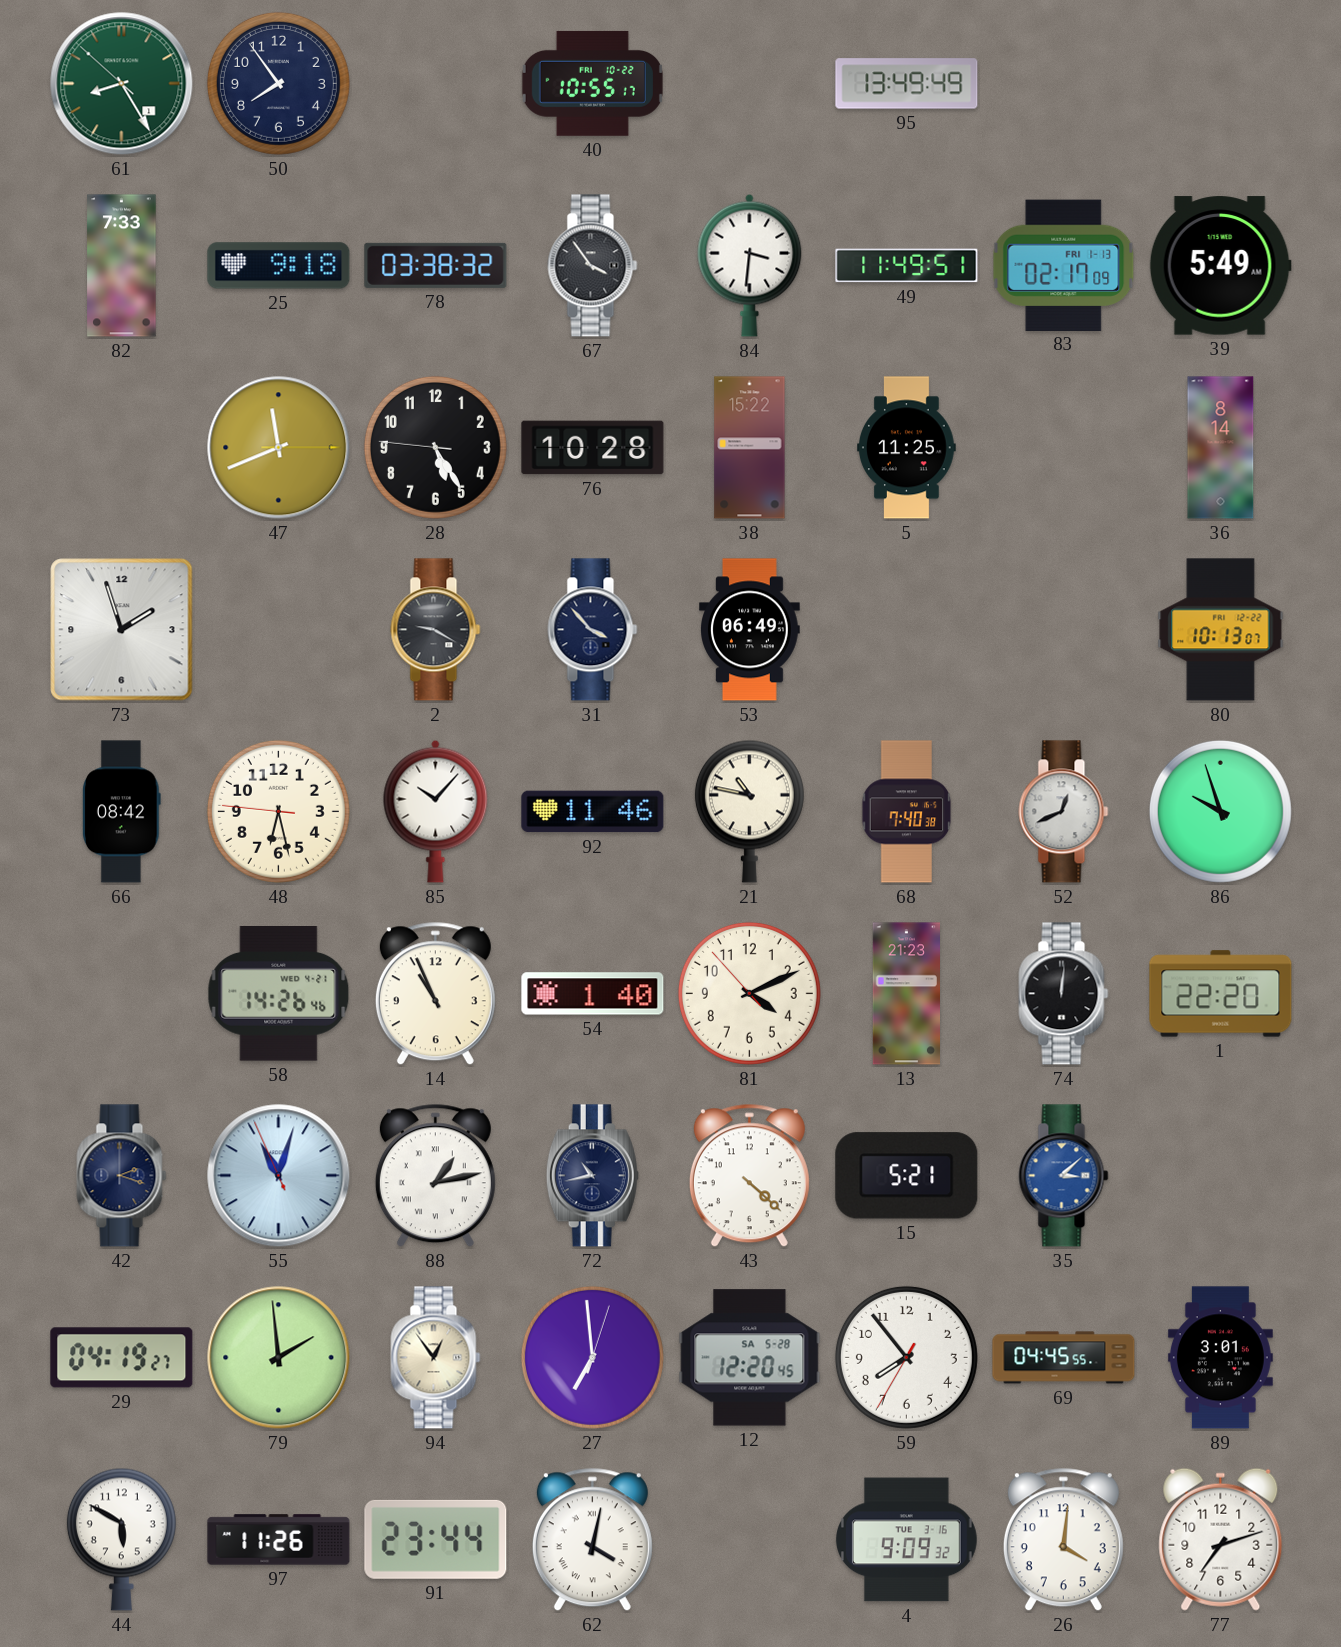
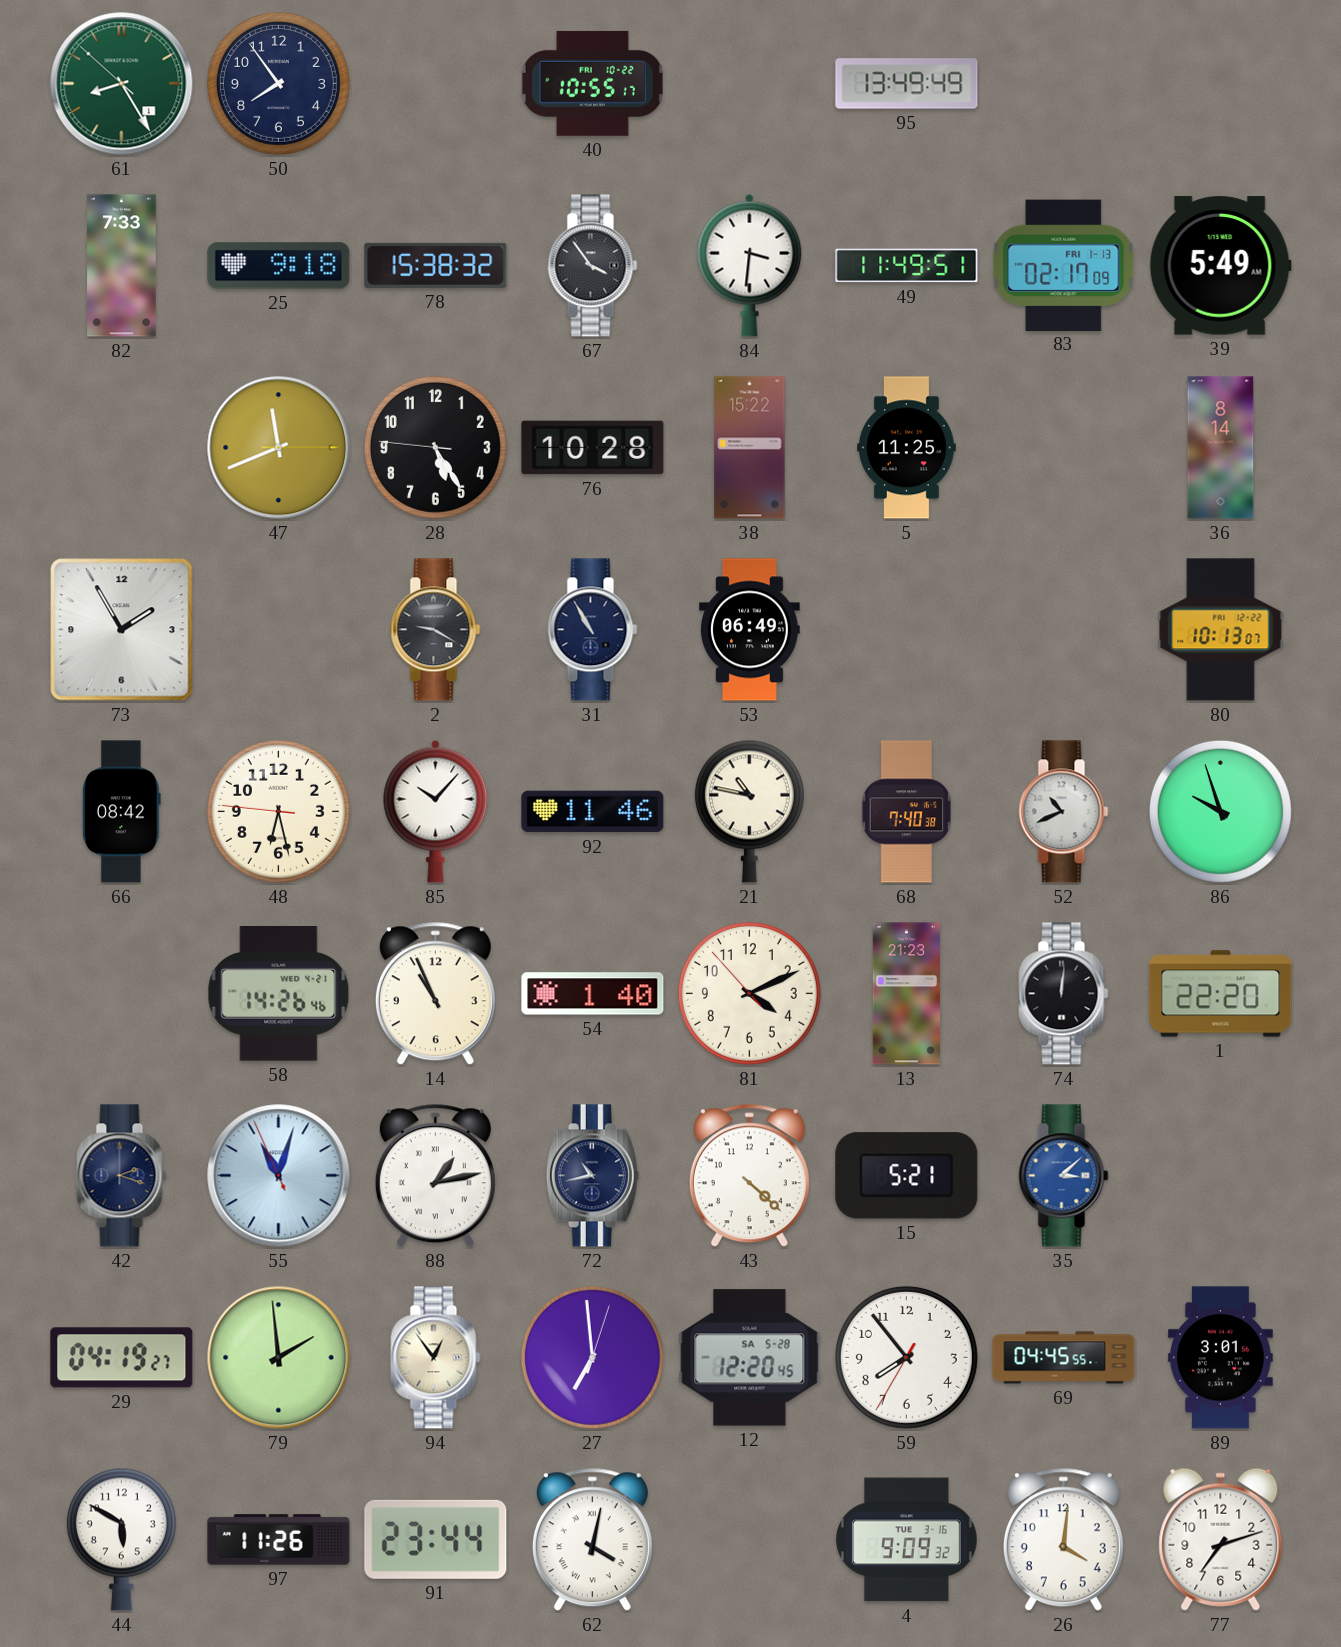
78: 03:38 -> 15:38
73: 1:57 -> 1:55
31: 3:53 -> 10:55
52: 12:41 -> 10:41
